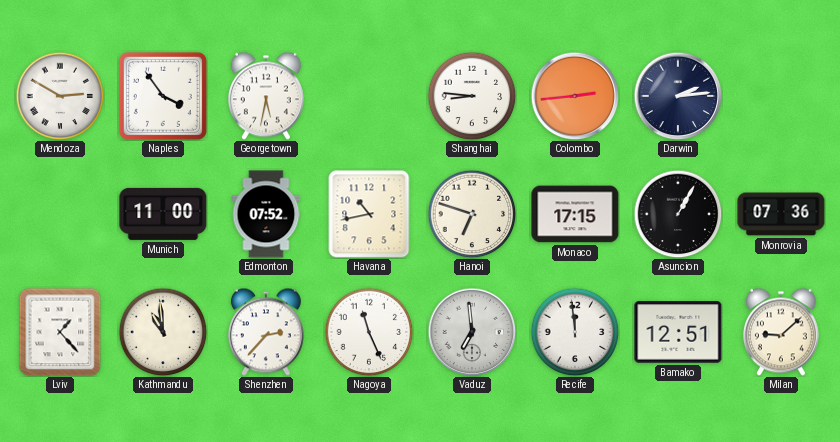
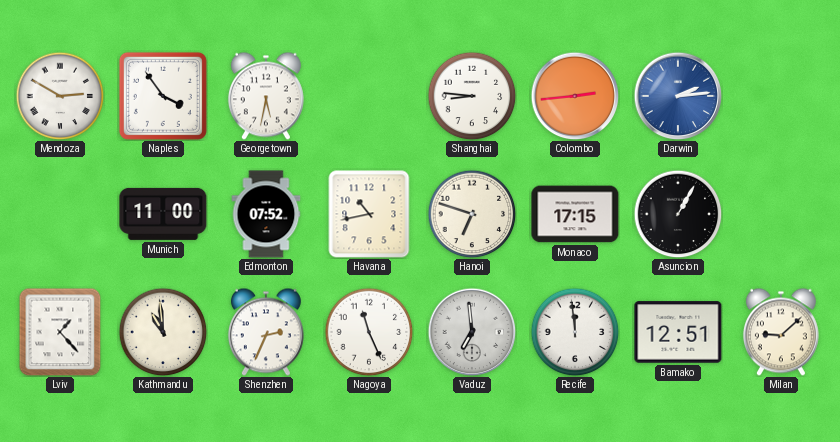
Darwin dial: navy -> blue
Monrovia: 07:36 -> none
Shenzhen: 2:37 -> 2:34
